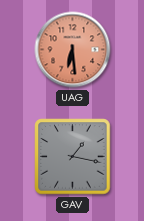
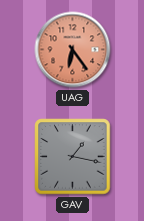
UAG: 6:29 -> 6:24
